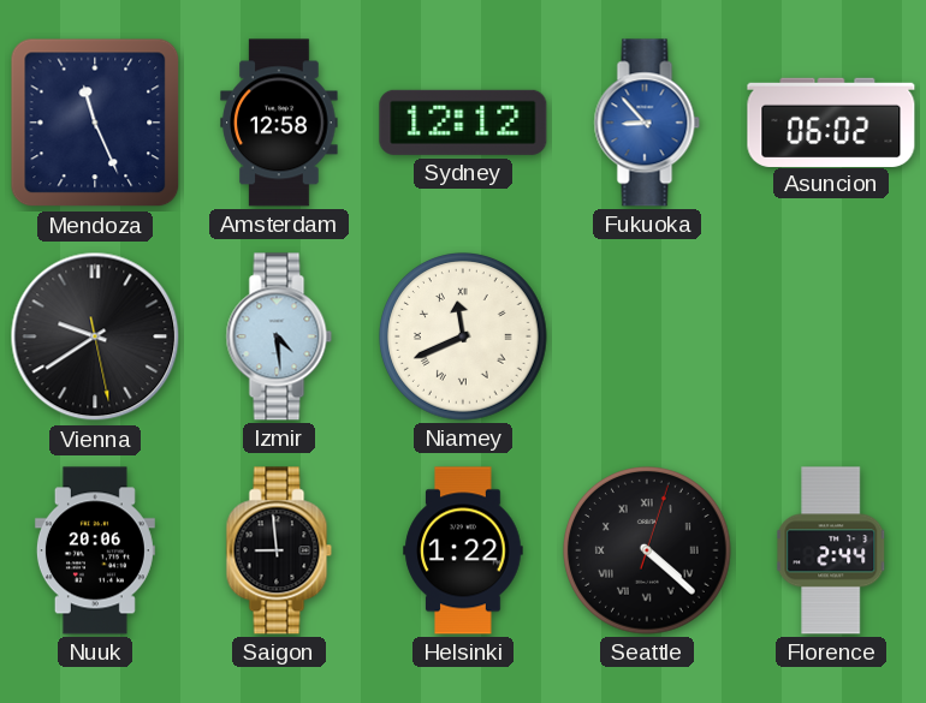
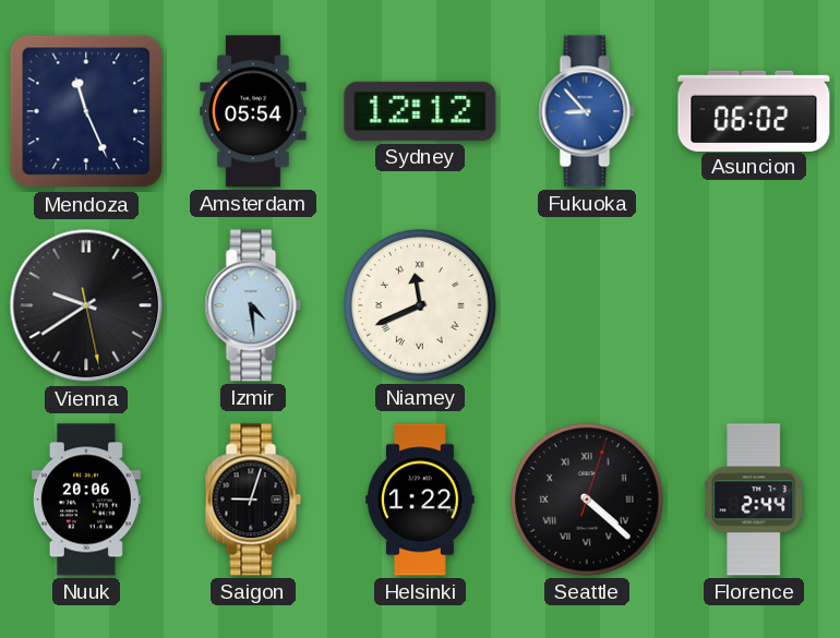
Amsterdam: 12:58 -> 05:54
Saigon: 8:59 -> 9:03
